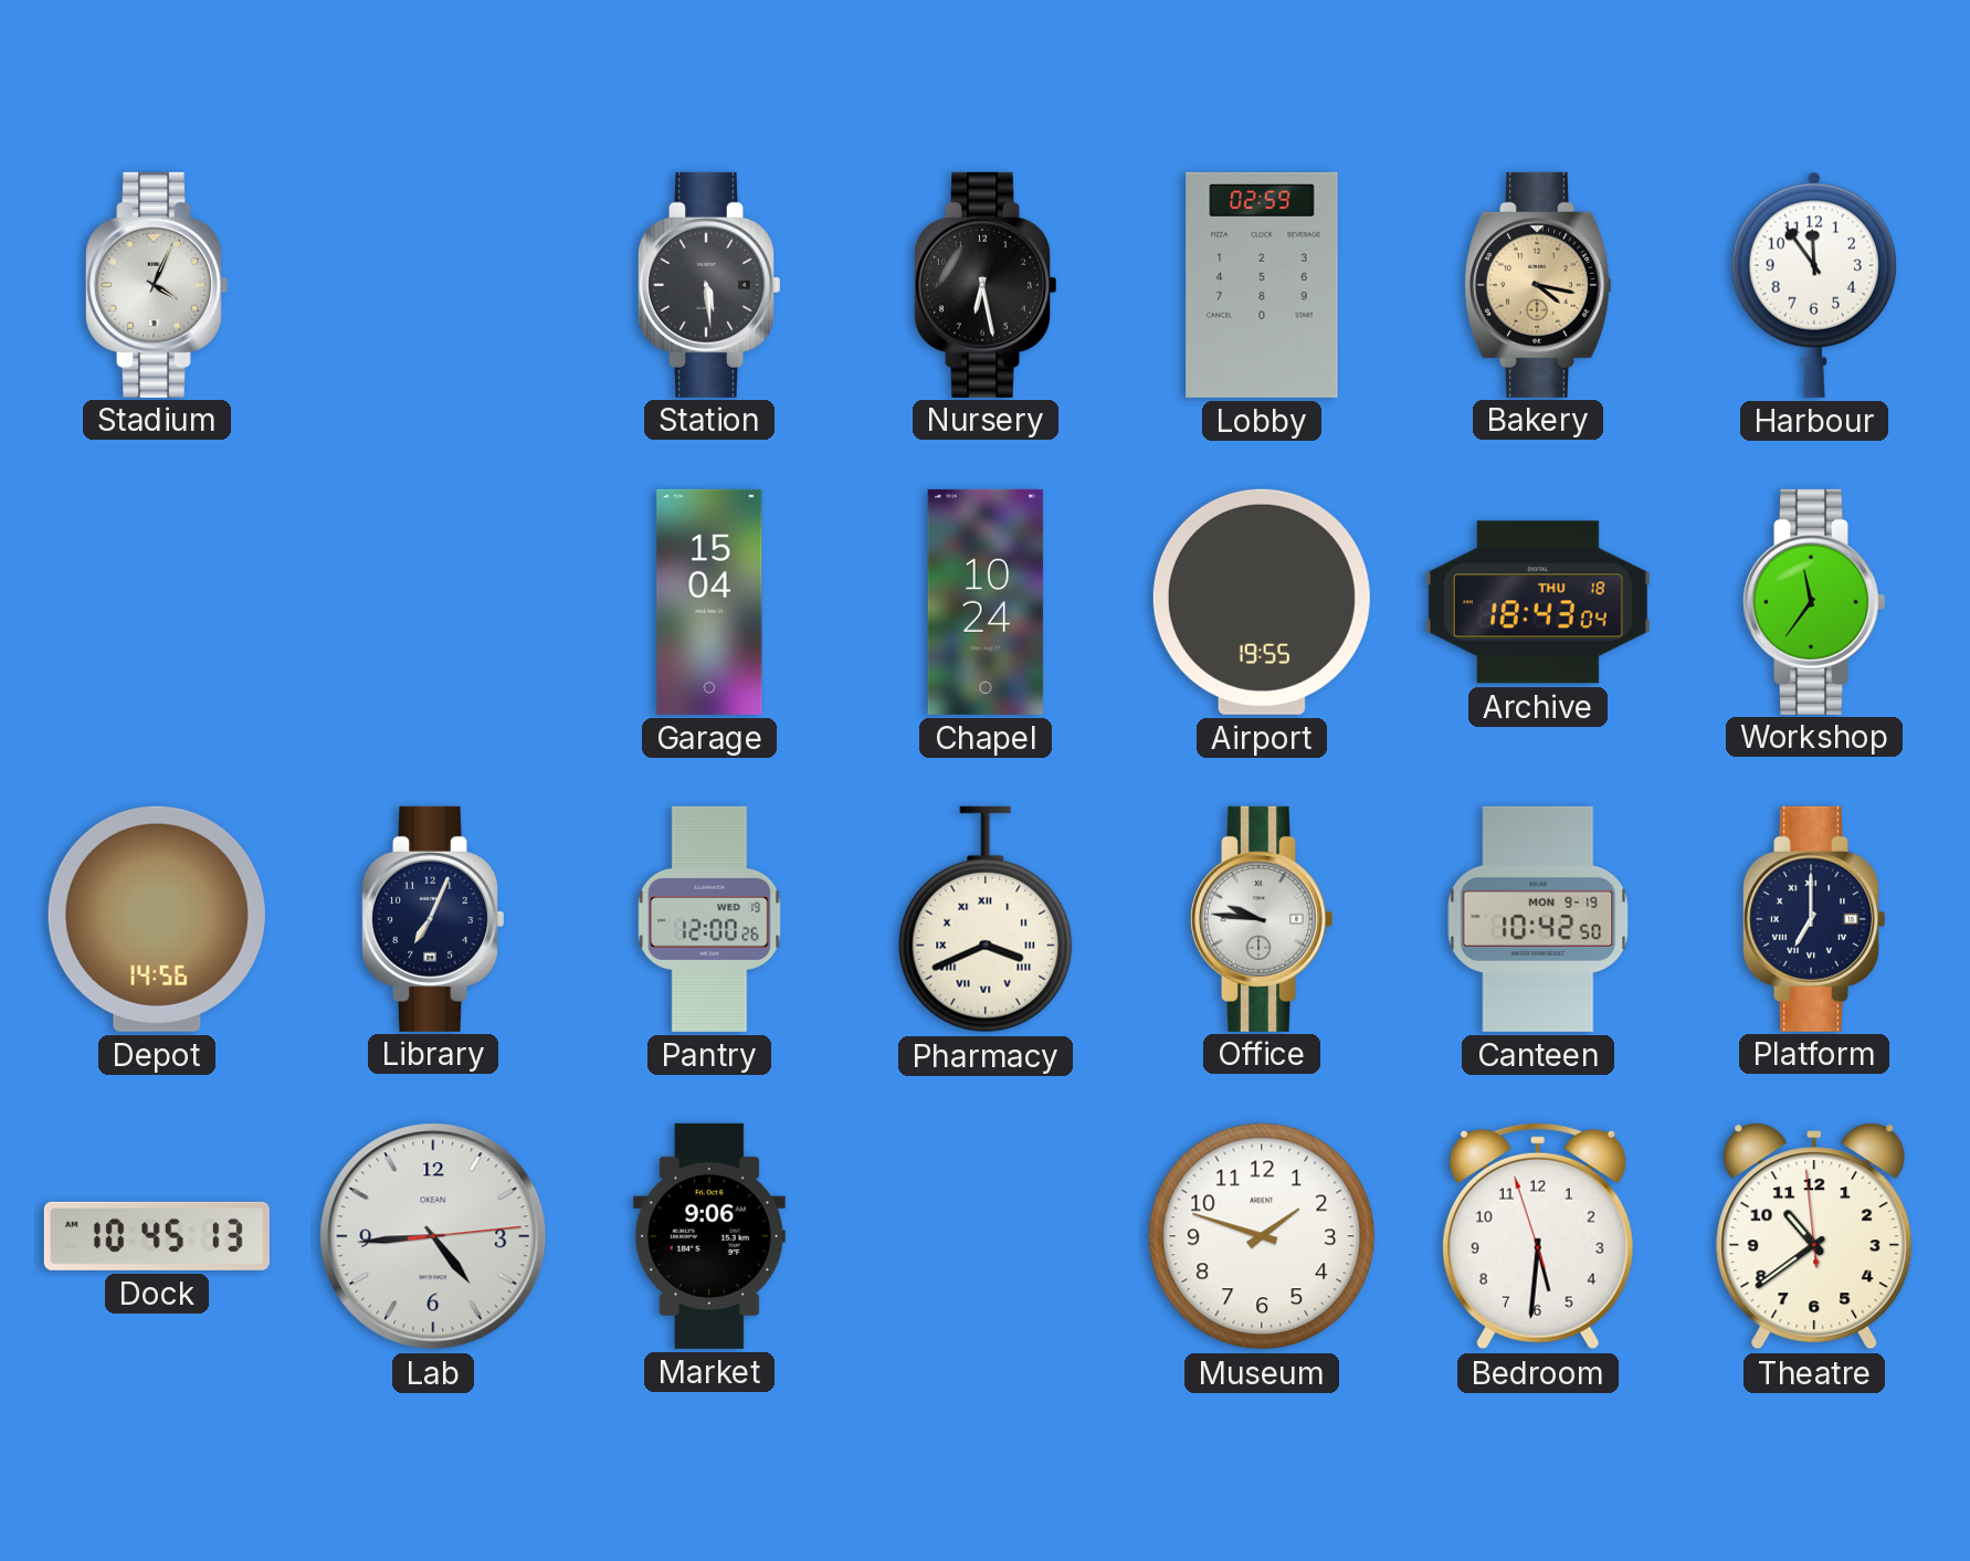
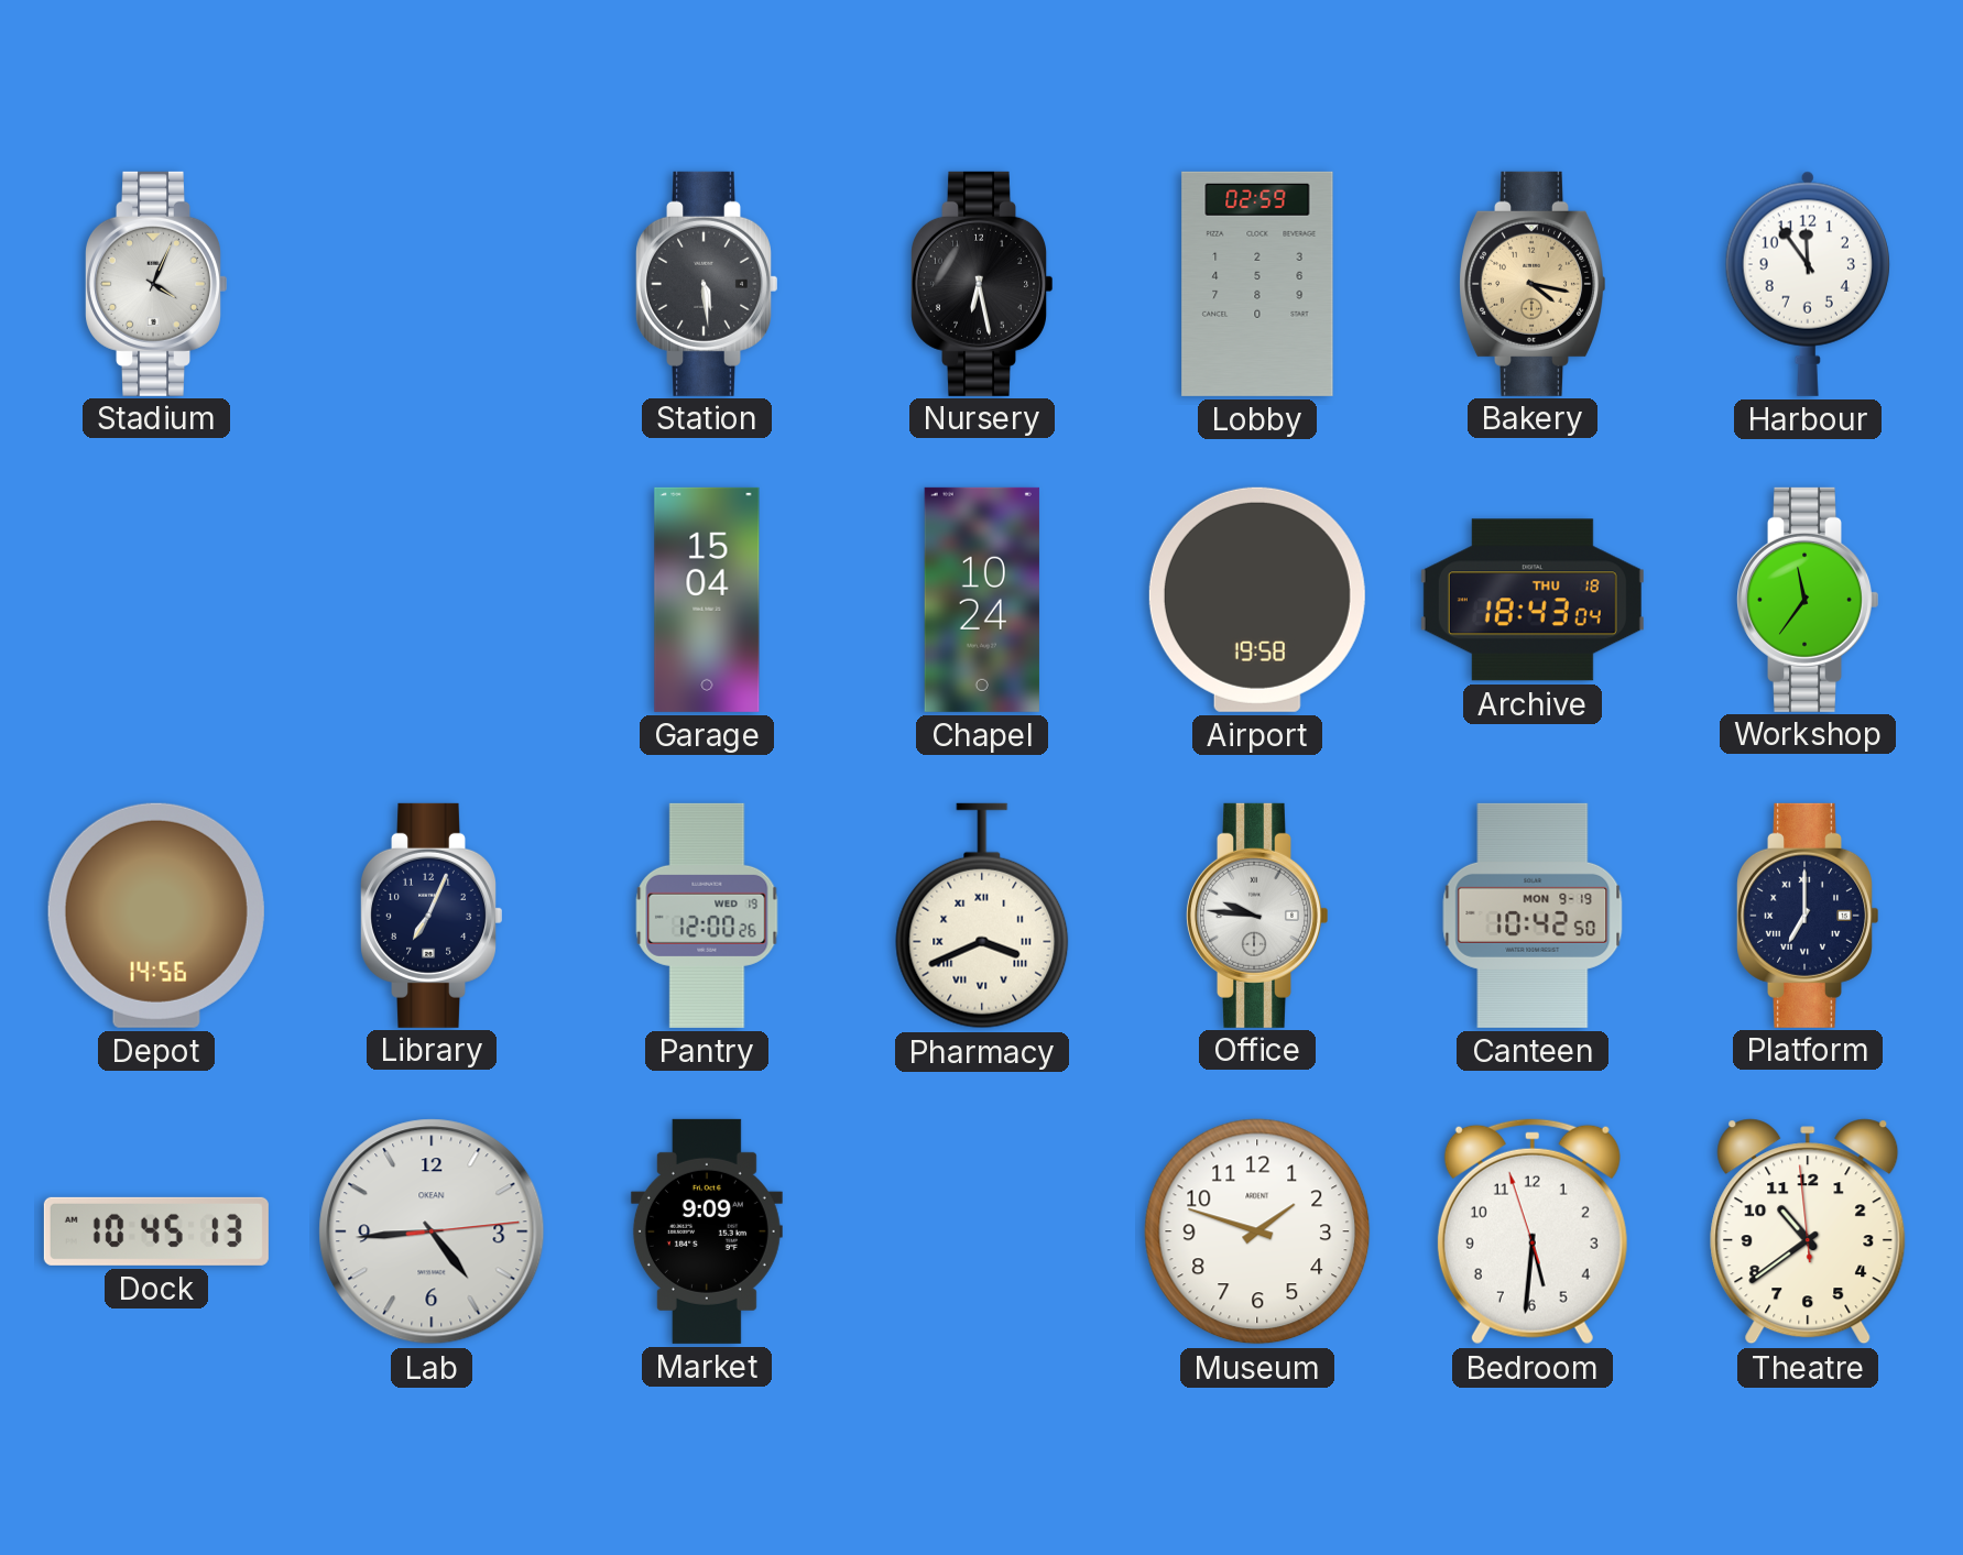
Airport: 19:55 -> 19:58
Market: 9:06 -> 9:09
